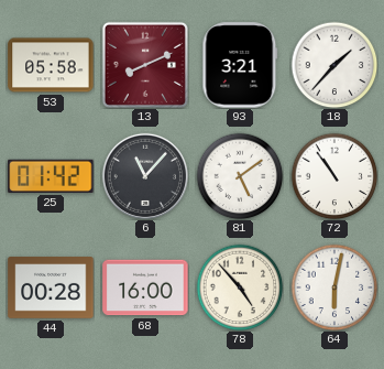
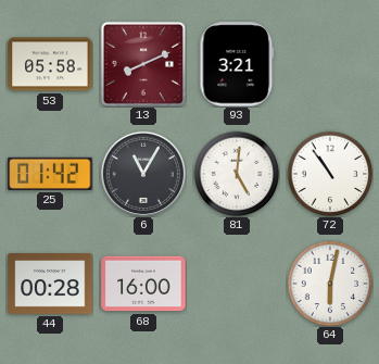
18: 1:37 -> none
6: 11:07 -> 11:05
81: 5:09 -> 5:01
78: 4:53 -> none
